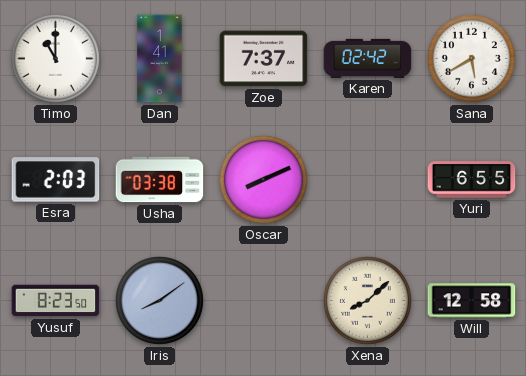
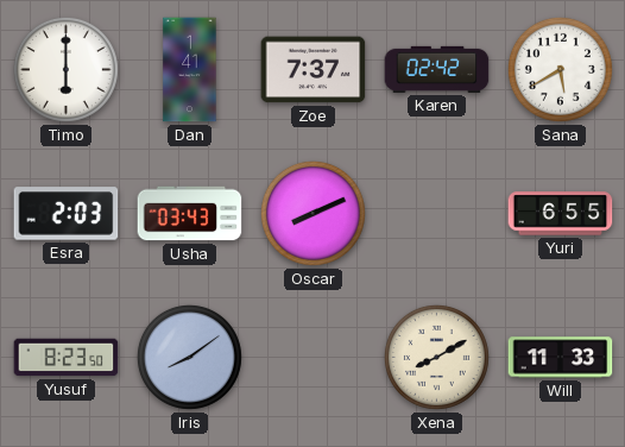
Timo: 11:00 -> 6:00
Usha: 03:38 -> 03:43
Xena: 8:08 -> 8:10
Will: 12:58 -> 11:33
